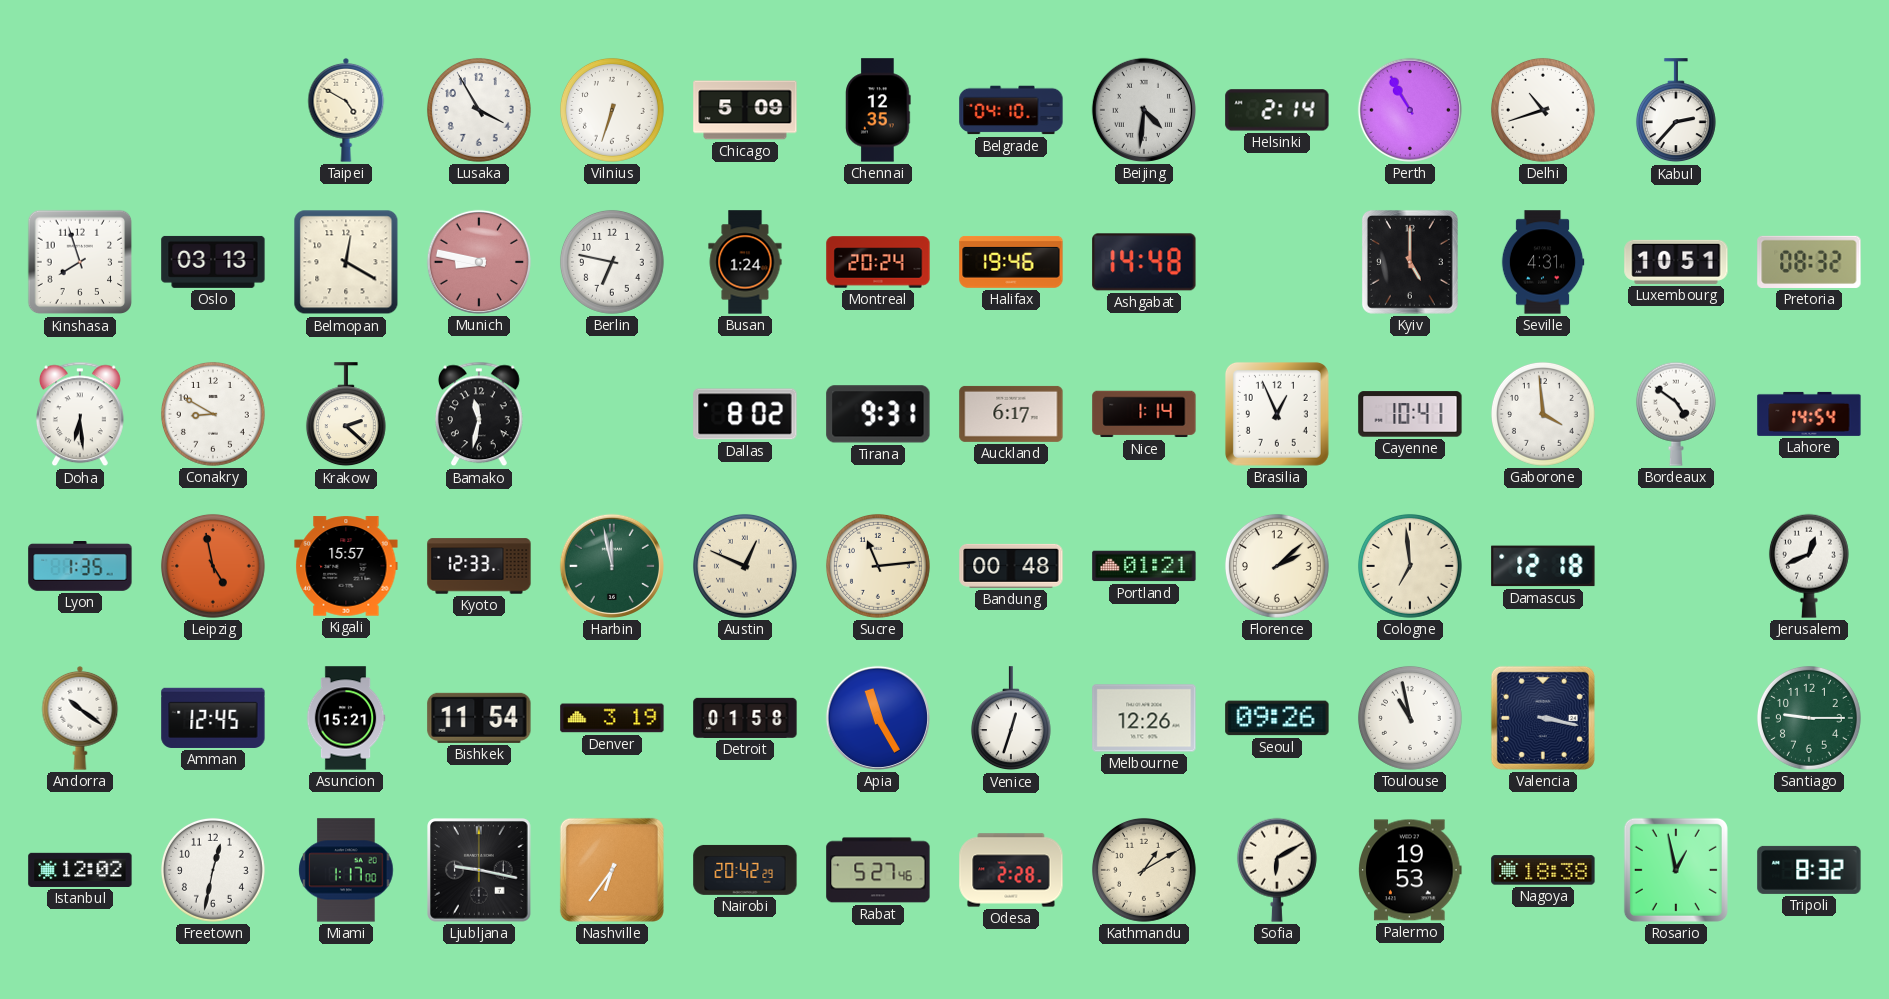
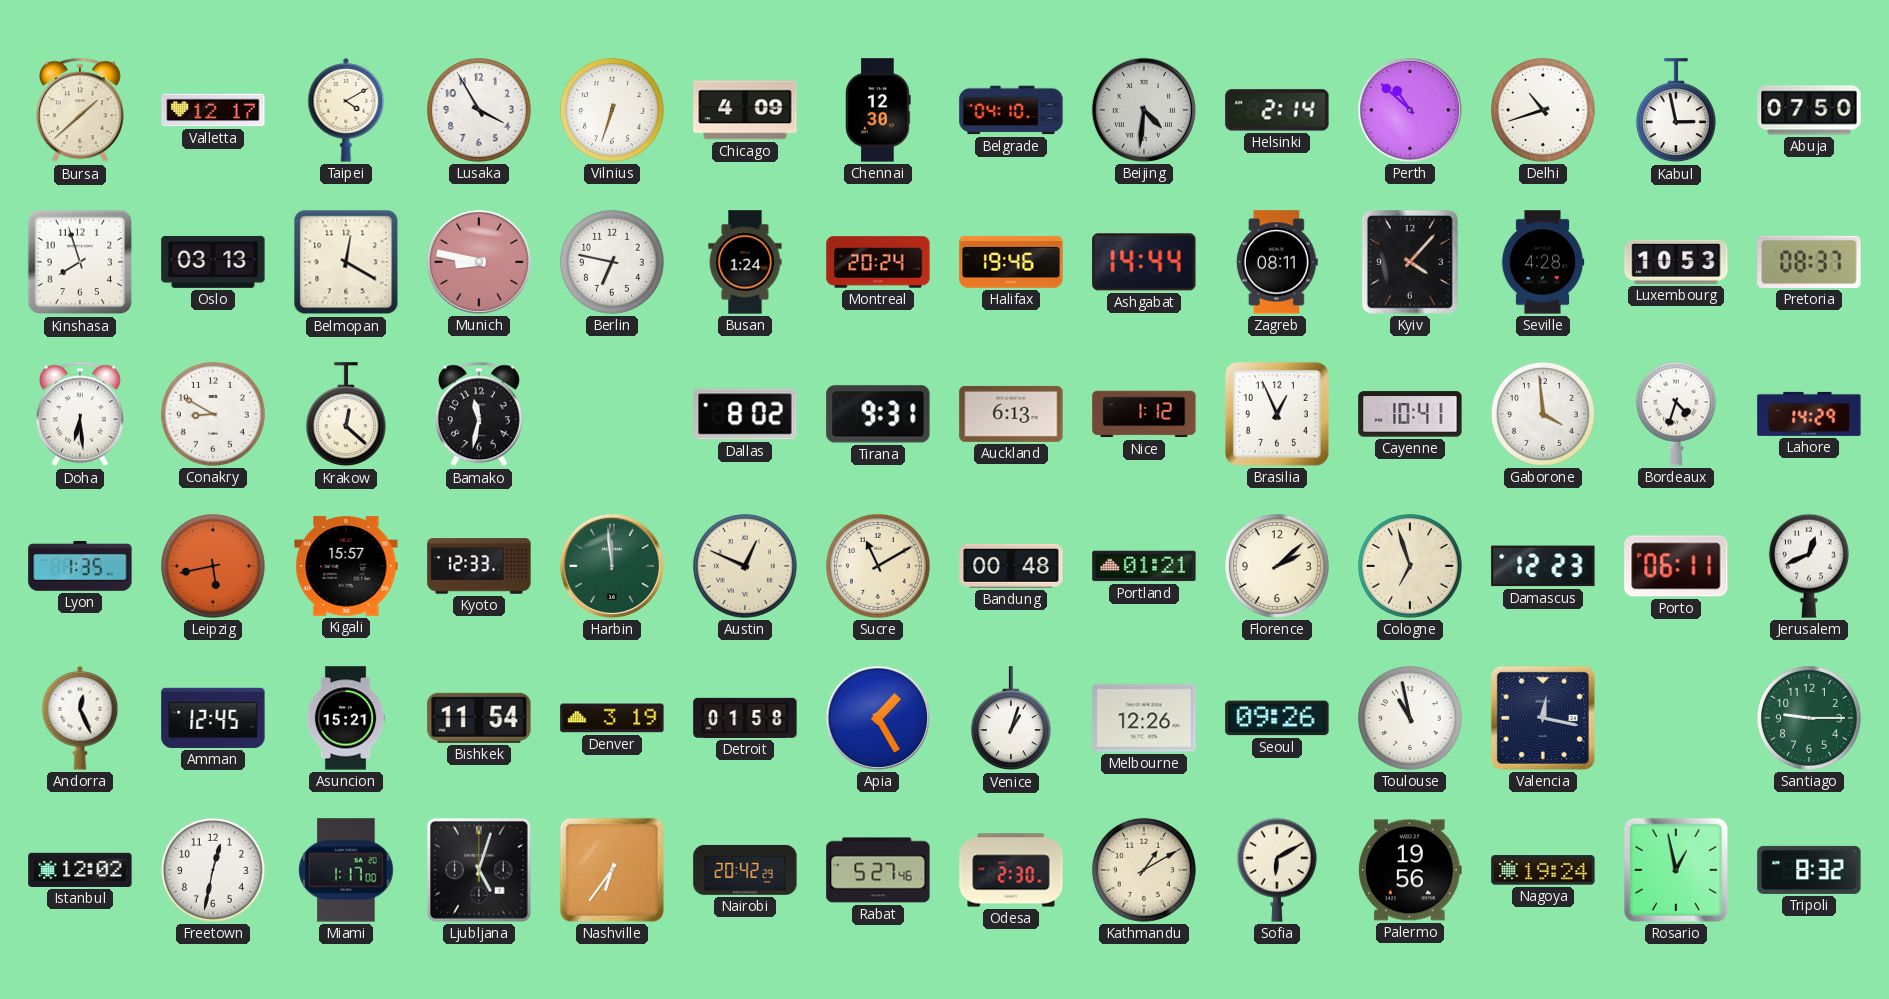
Bursa: none -> 1:38
Valletta: none -> 12:17
Taipei: 4:50 -> 4:10
Chicago: 5:09 -> 4:09
Chennai: 12:35 -> 12:30
Perth: 10:55 -> 10:52
Kabul: 2:37 -> 2:58
Abuja: none -> 07:50
Ashgabat: 14:48 -> 14:44
Zagreb: none -> 08:11
Kyiv: 5:00 -> 4:07
Seville: 4:31 -> 4:28
Luxembourg: 10:51 -> 10:53
Pretoria: 08:32 -> 08:37
Krakow: 2:22 -> 12:22
Auckland: 6:17 -> 6:13
Nice: 1:14 -> 1:12
Bordeaux: 4:51 -> 4:33
Lahore: 14:54 -> 14:29
Leipzig: 4:58 -> 5:43
Harbin: 11:58 -> 11:59
Sucre: 11:14 -> 11:10
Cologne: 6:59 -> 6:57
Damascus: 12:18 -> 12:23
Porto: none -> 06:11
Andorra: 10:21 -> 12:26
Apia: 11:25 -> 1:25
Venice: 12:33 -> 1:03
Valencia: 3:17 -> 12:17
Ljubljana: 9:17 -> 5:03
Odesa: 2:28 -> 2:30
Palermo: 19:53 -> 19:56
Nagoya: 18:38 -> 19:24
